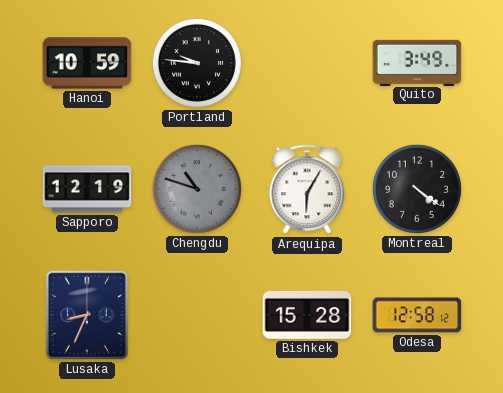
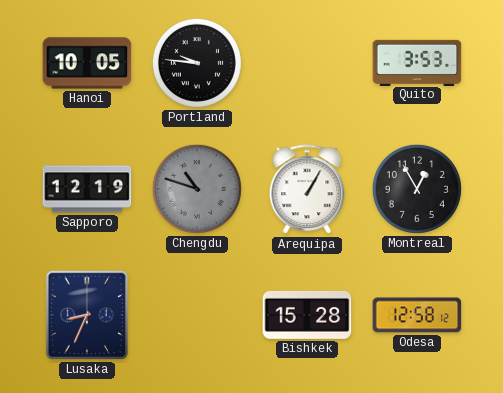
Hanoi: 10:59 -> 10:05
Quito: 3:49 -> 3:53
Arequipa: 6:05 -> 1:05
Montreal: 4:21 -> 12:55
